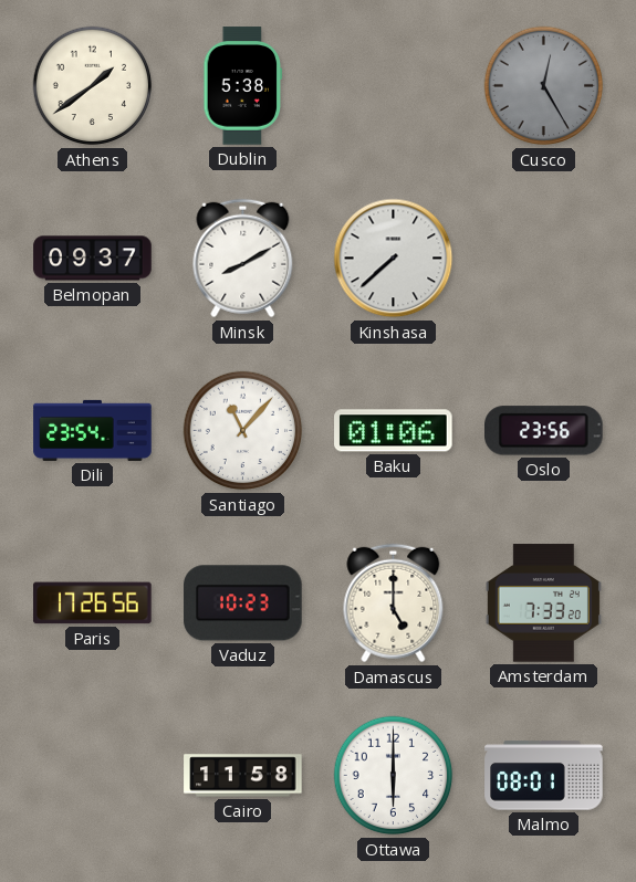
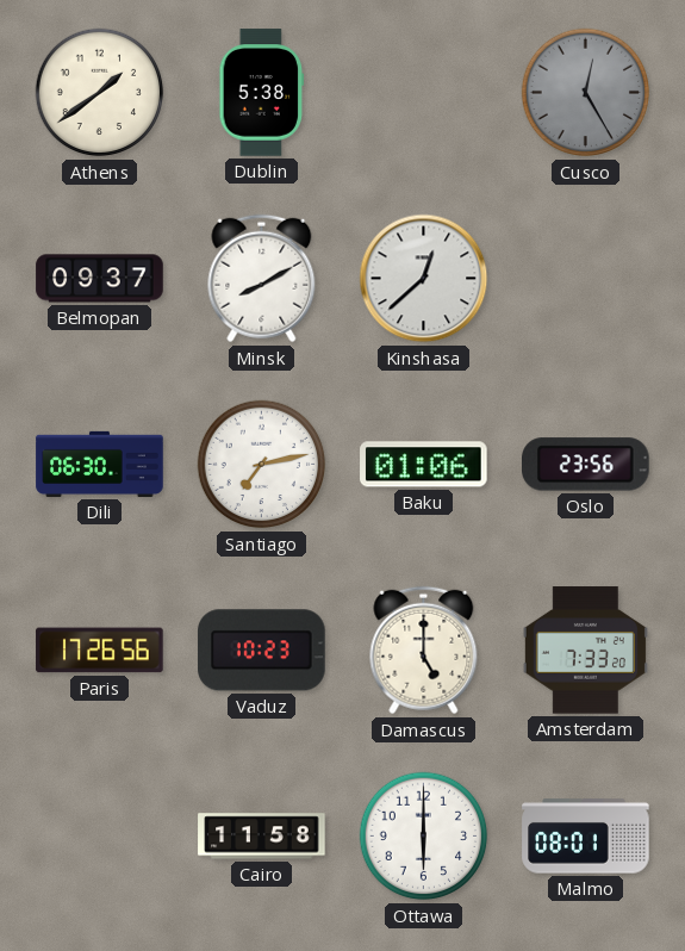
Kinshasa: 7:38 -> 12:38
Dili: 23:54 -> 06:30
Santiago: 11:07 -> 7:13
